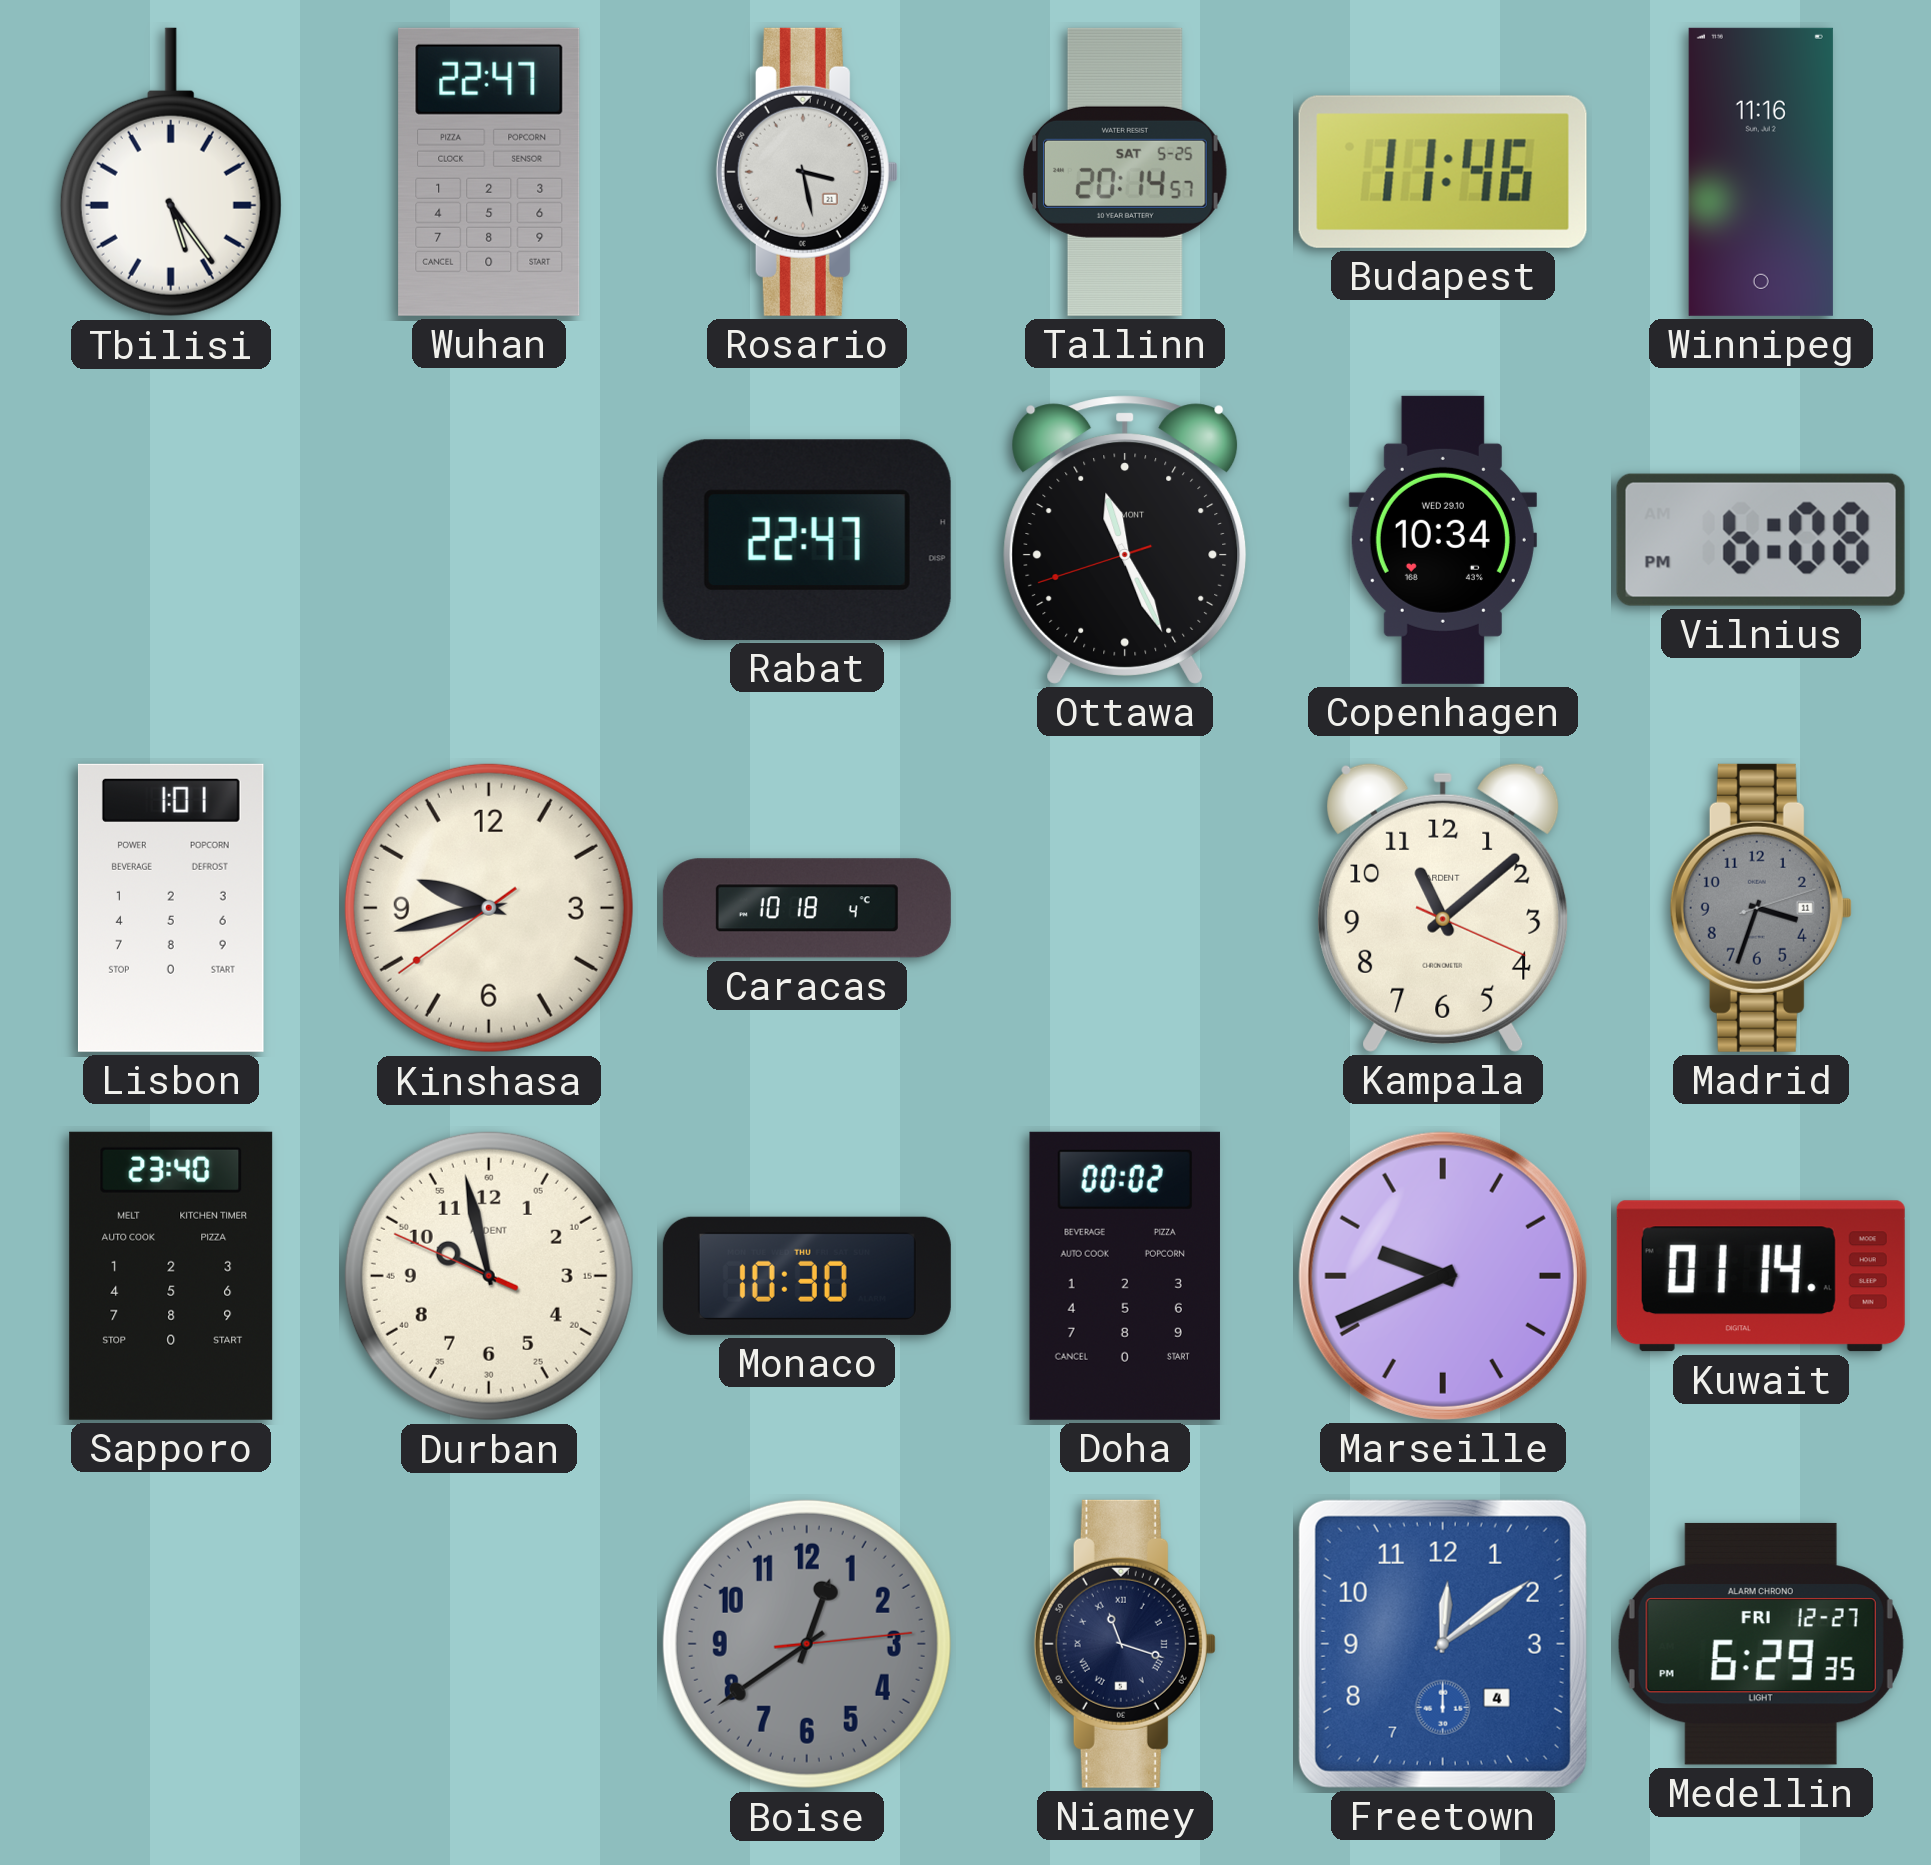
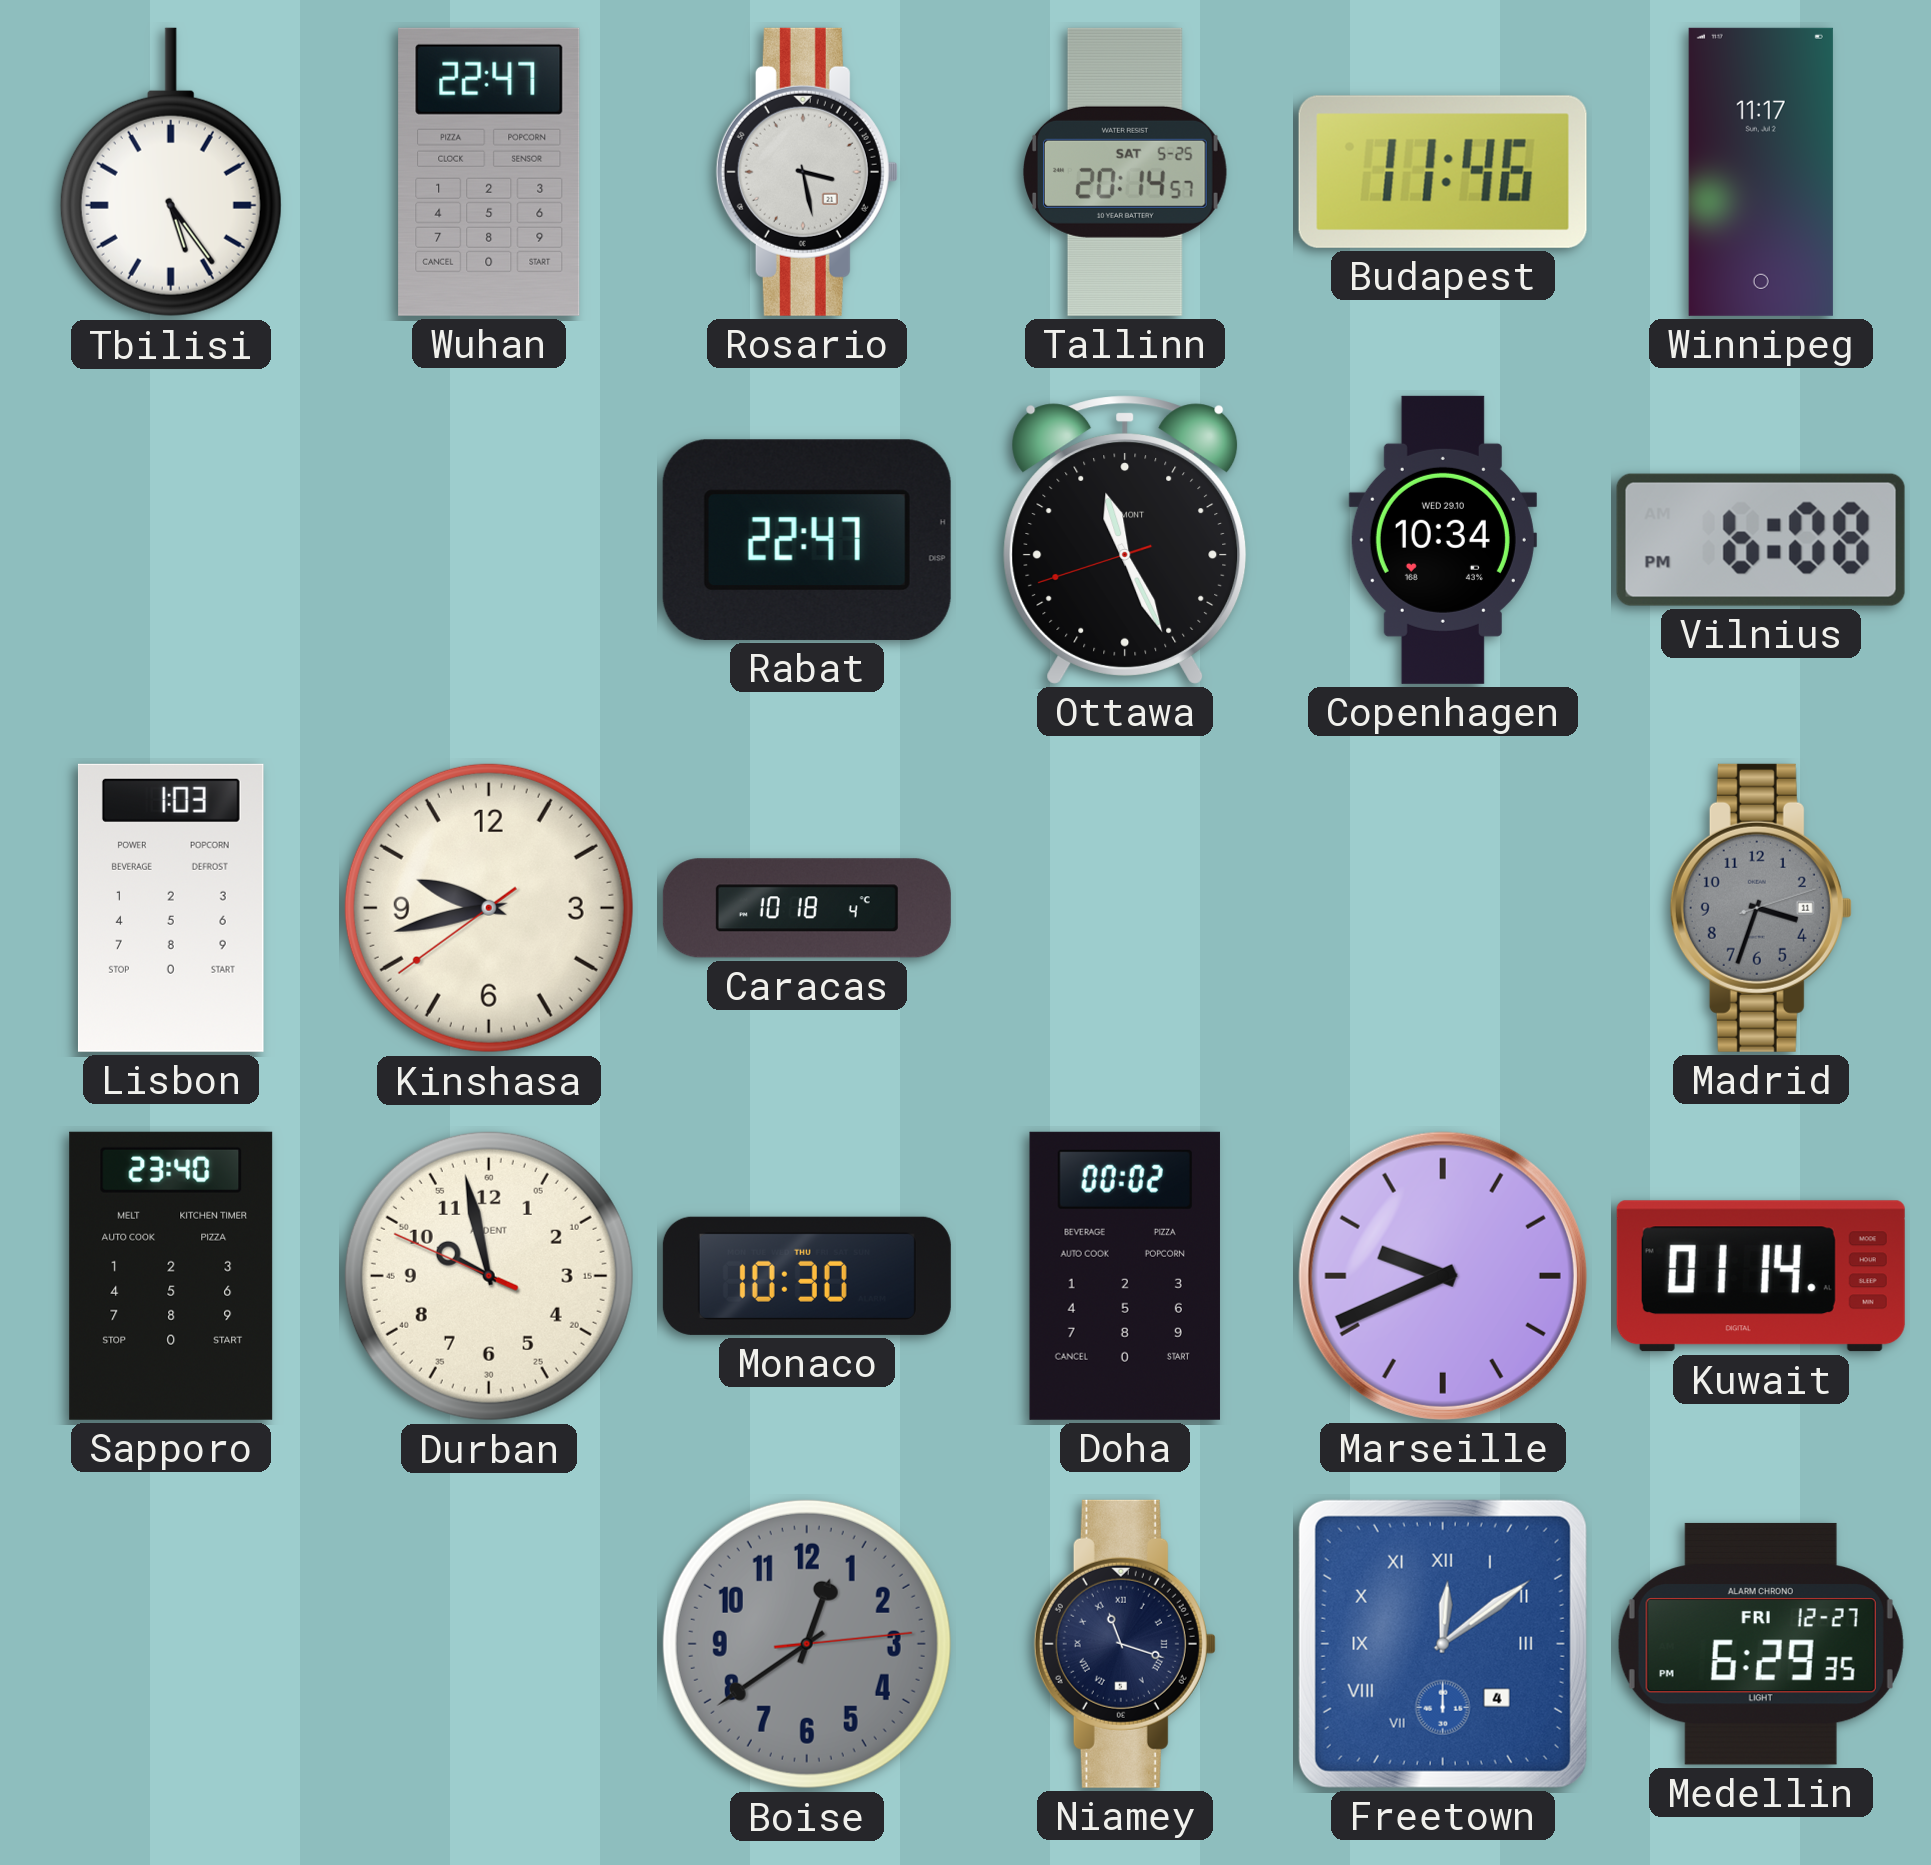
Winnipeg: 11:16 -> 11:17
Lisbon: 1:01 -> 1:03
Kampala: 11:08 -> none
Freetown numerals: Arabic -> Roman
